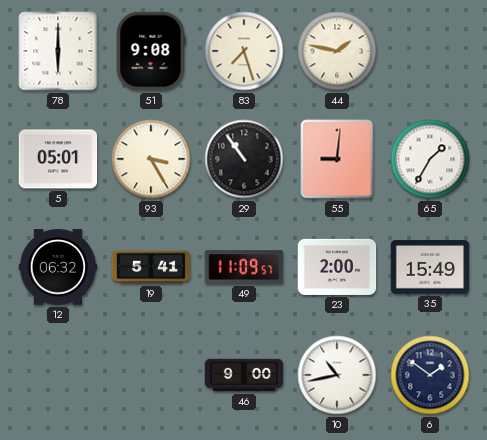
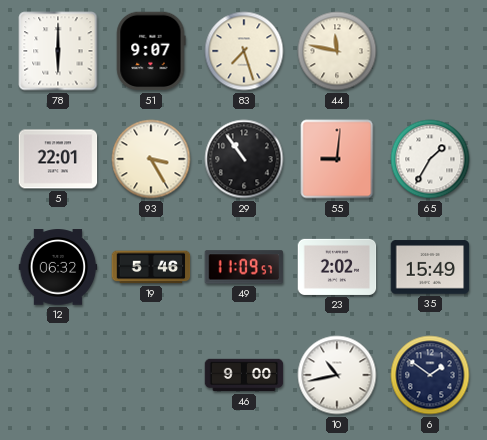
51: 9:08 -> 9:07
44: 1:47 -> 11:47
5: 05:01 -> 22:01
19: 5:41 -> 5:46
23: 2:00 -> 2:02
